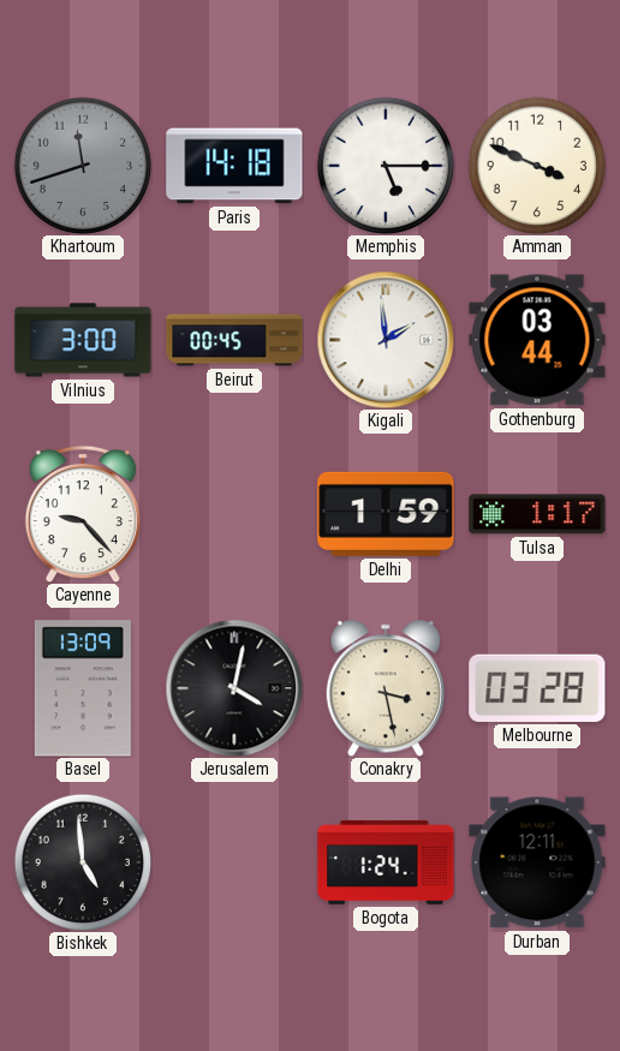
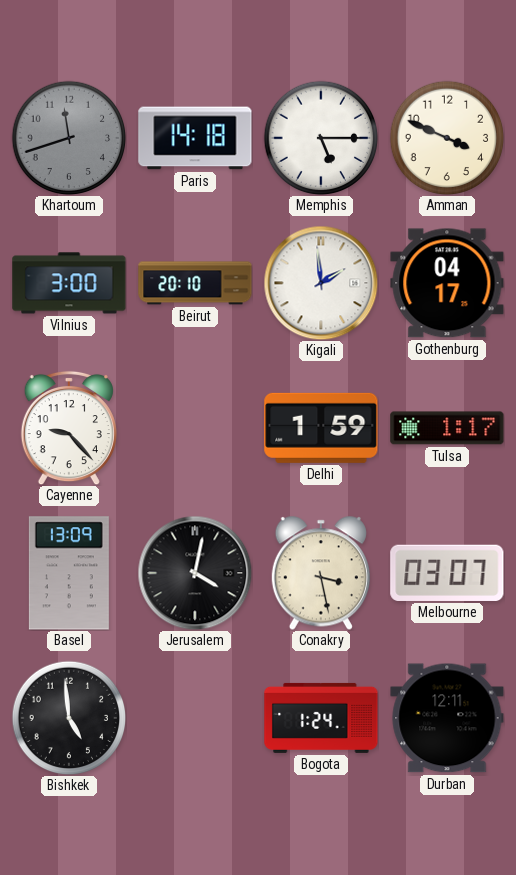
Beirut: 00:45 -> 20:10
Gothenburg: 03:44 -> 04:17
Melbourne: 03:28 -> 03:07
